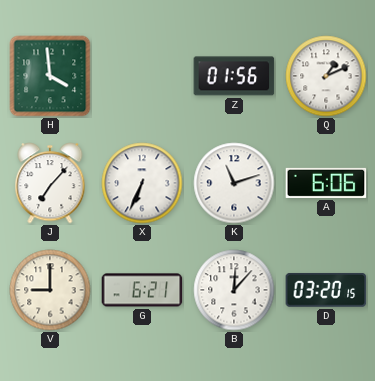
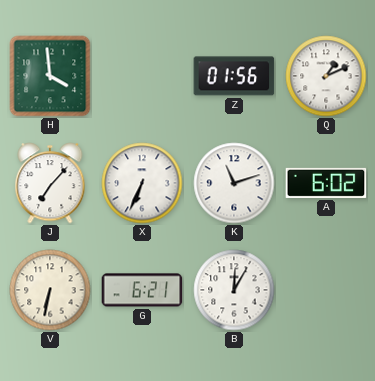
A: 6:06 -> 6:02
V: 9:00 -> 6:32
B: 12:07 -> 12:05
D: 03:20 -> none
